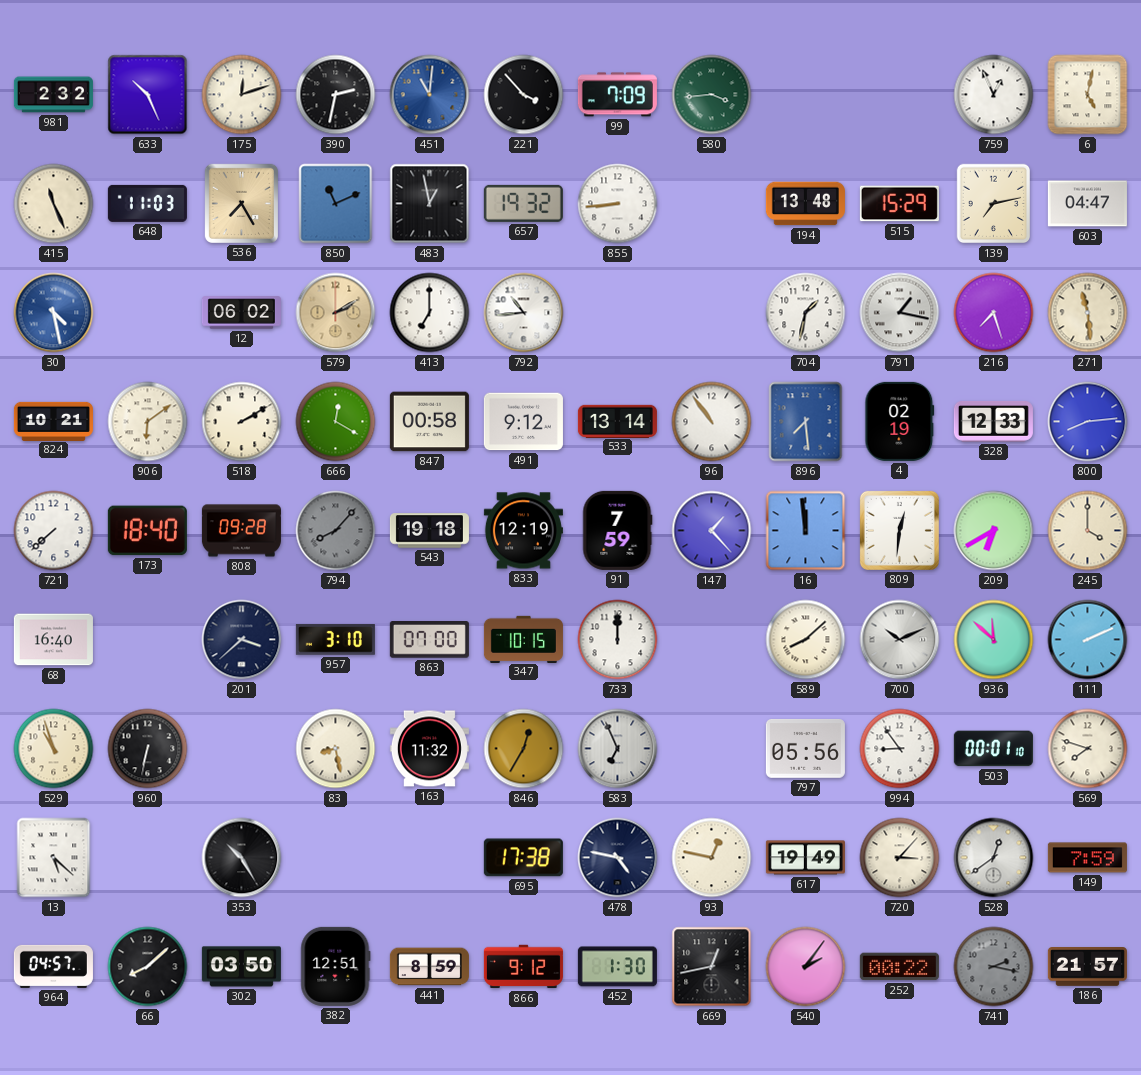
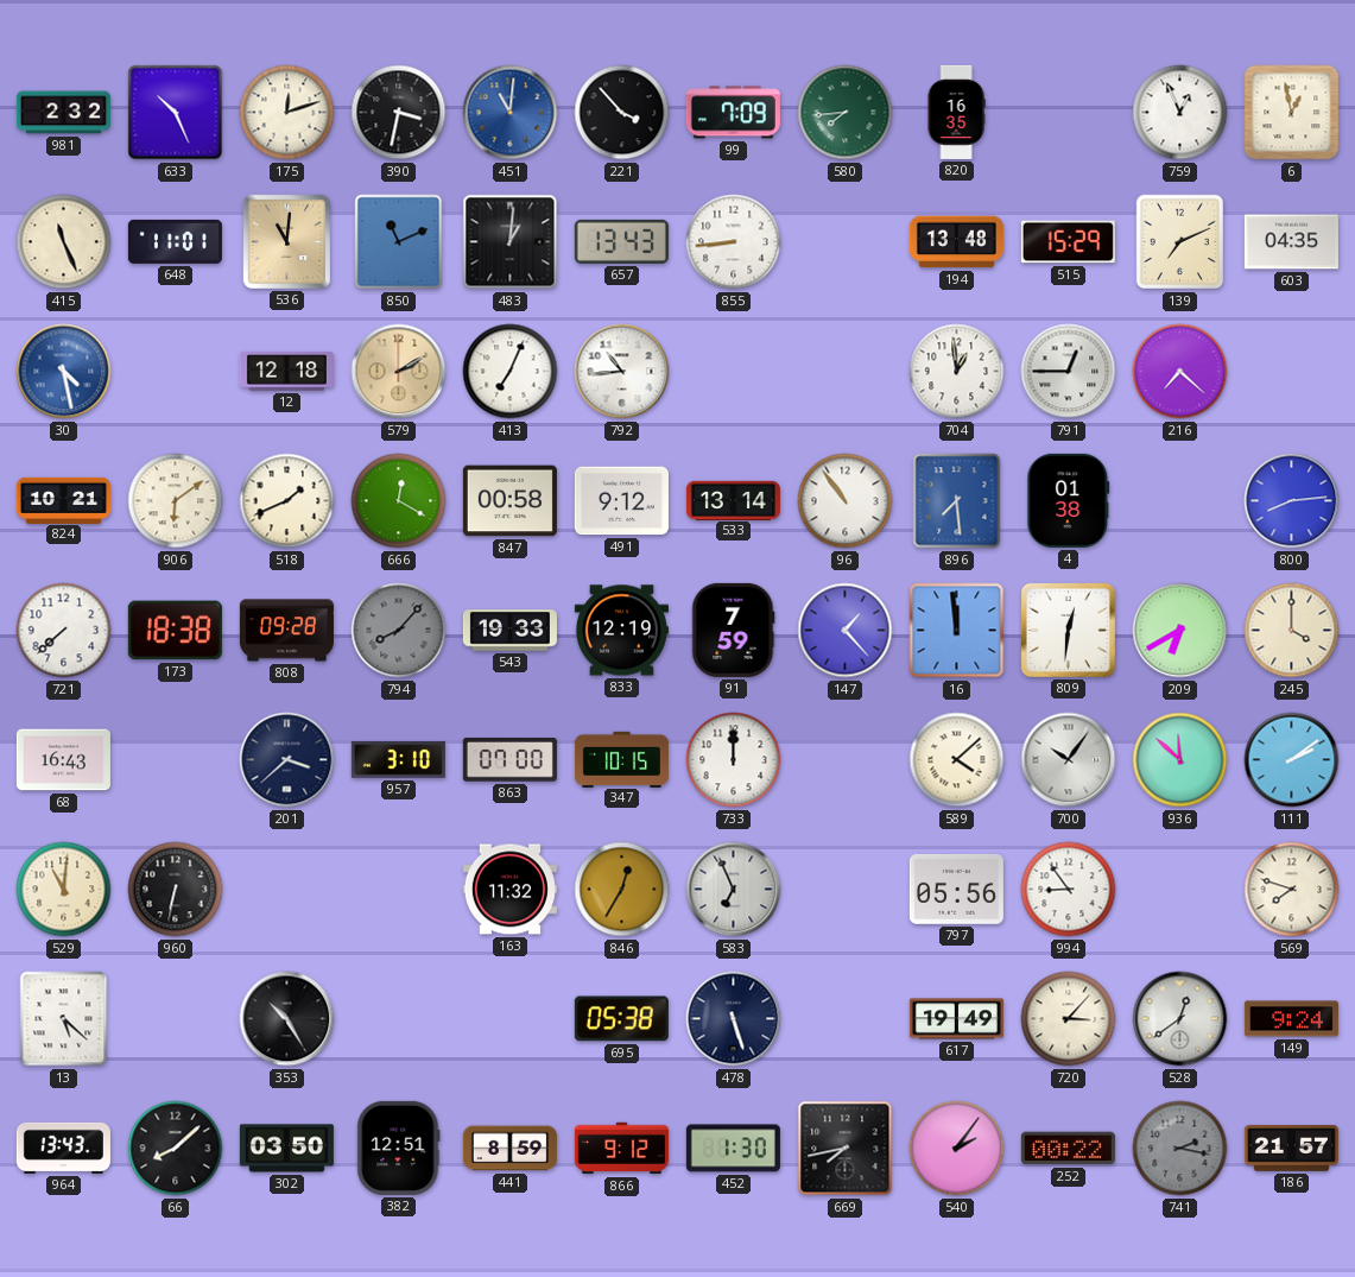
390: 2:32 -> 3:32
580: 3:44 -> 7:44
820: none -> 16:35
6: 5:02 -> 12:58
648: 11:03 -> 11:01
536: 7:25 -> 11:01
483: 12:58 -> 1:01
657: 19:32 -> 13:43
139: 7:13 -> 7:11
603: 04:47 -> 04:35
12: 06:02 -> 12:18
413: 7:00 -> 7:04
704: 1:32 -> 12:59
791: 1:17 -> 12:45
216: 7:27 -> 7:22
271: 11:29 -> none
518: 2:10 -> 1:41
4: 02:19 -> 01:38
328: 12:33 -> none
173: 18:40 -> 18:38
543: 19:18 -> 19:33
68: 16:40 -> 16:43
589: 8:08 -> 4:08
700: 10:11 -> 10:06
111: 2:11 -> 2:09
529: 10:57 -> 11:01
83: 8:28 -> none
503: 00:01 -> none
695: 17:38 -> 05:38
478: 4:47 -> 5:27
93: 12:47 -> none
149: 7:59 -> 9:24
964: 04:57 -> 13:43
669: 12:43 -> 7:43
